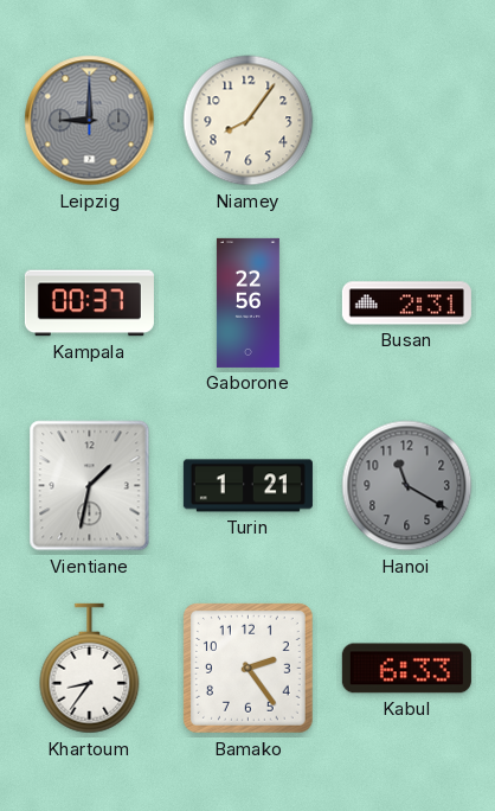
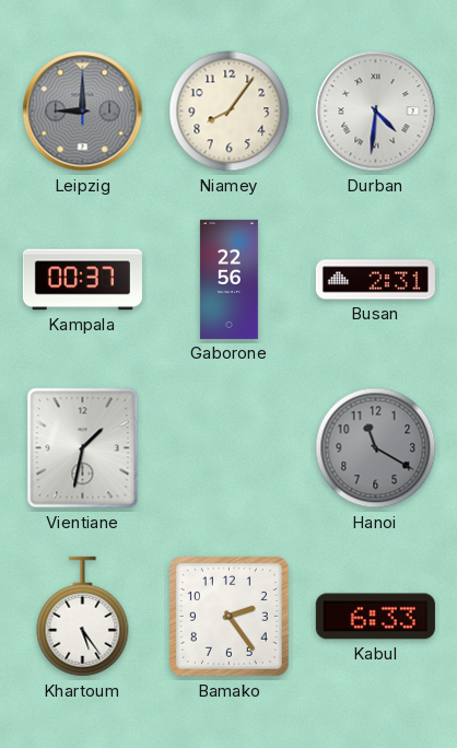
Durban: none -> 4:31
Turin: 1:21 -> none
Khartoum: 8:36 -> 5:24
